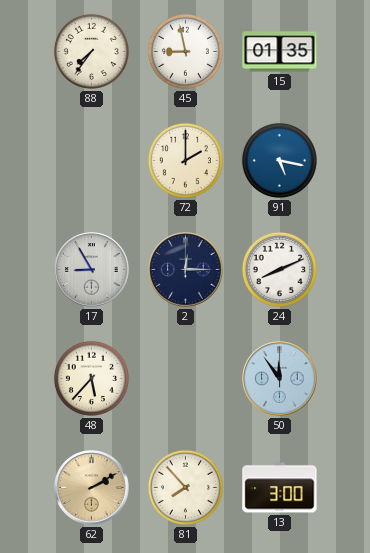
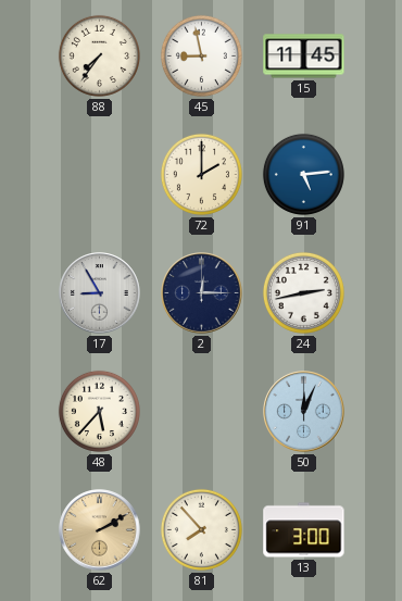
15: 01:35 -> 11:45
91: 5:17 -> 5:14
24: 8:11 -> 2:43
50: 11:54 -> 12:04
